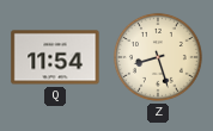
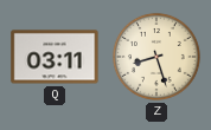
Q: 11:54 -> 03:11
